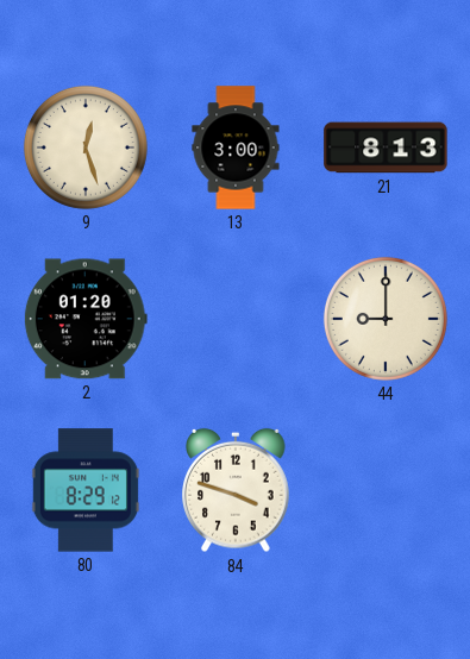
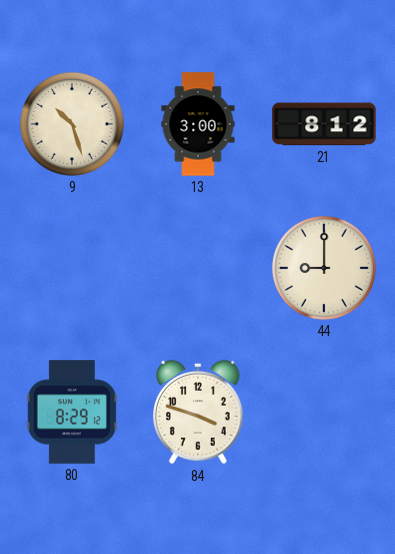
9: 12:27 -> 10:27
21: 8:13 -> 8:12
2: 01:20 -> none
